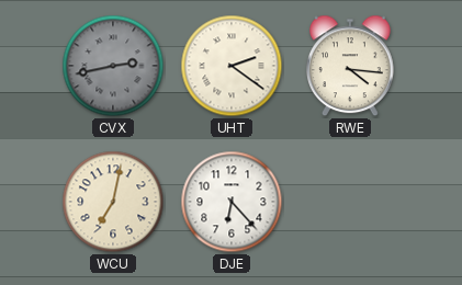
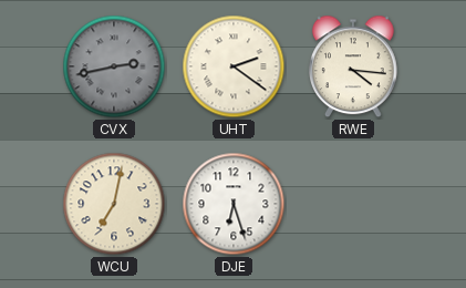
DJE: 6:23 -> 6:27
